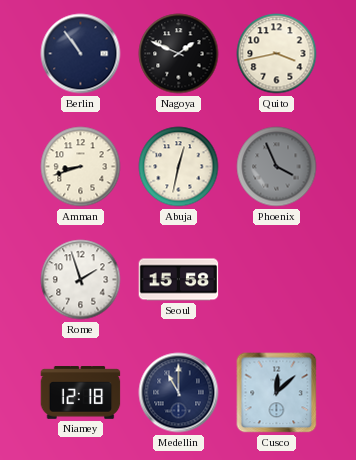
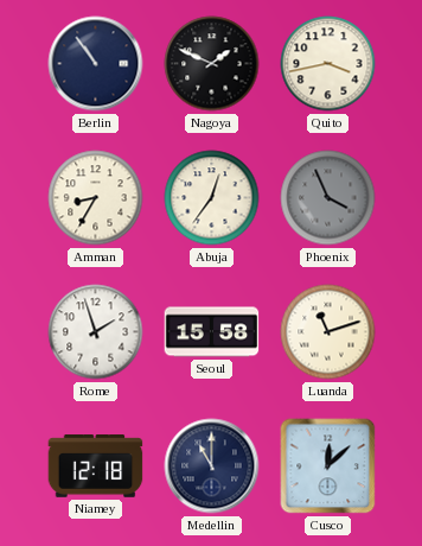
Amman: 8:42 -> 8:35
Abuja: 12:32 -> 12:36
Luanda: none -> 11:12
